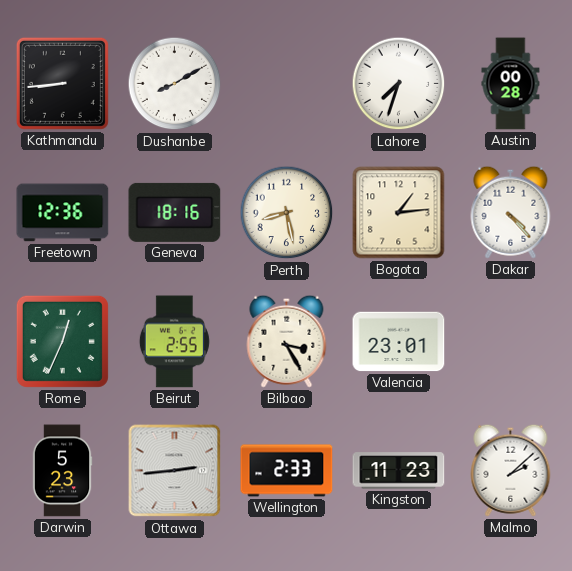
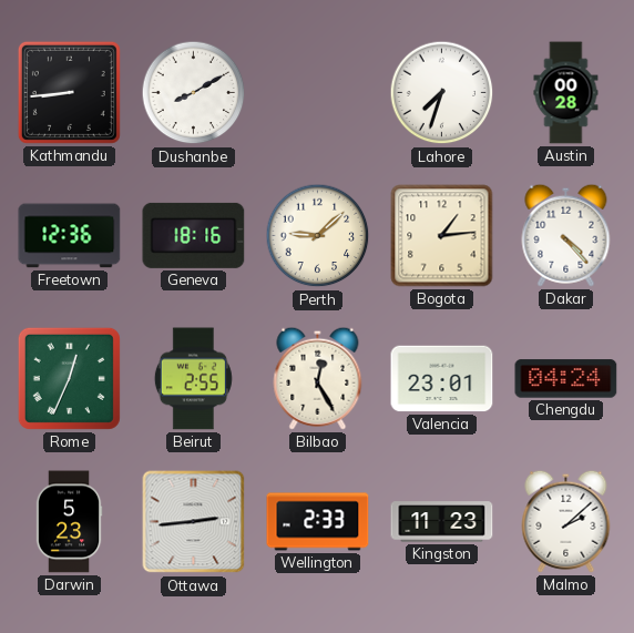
Perth: 8:28 -> 9:08
Bilbao: 3:25 -> 12:25
Chengdu: none -> 04:24
